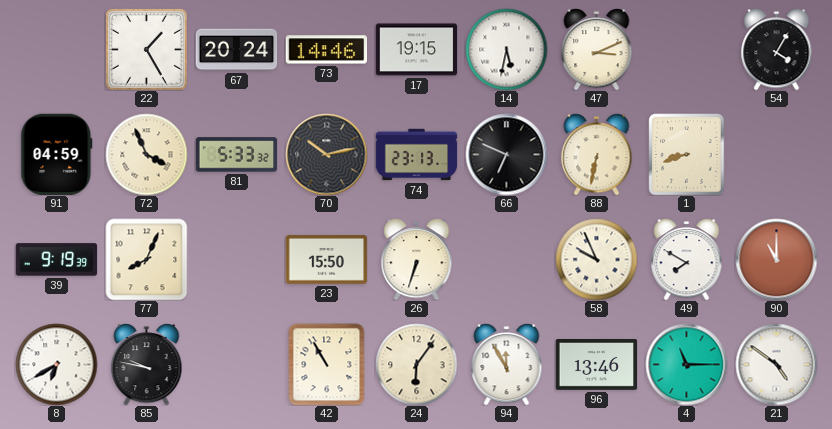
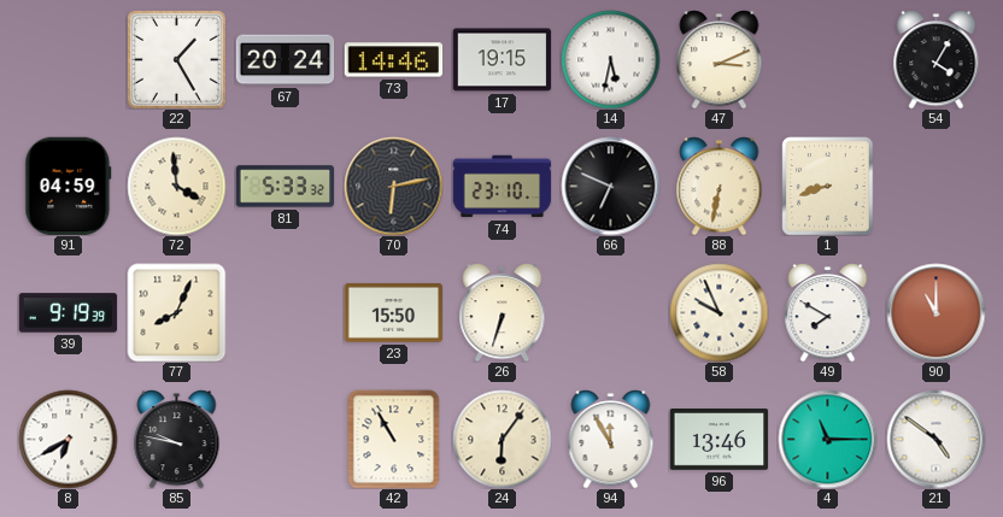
72: 3:56 -> 3:59
70: 10:13 -> 6:13
74: 23:13 -> 23:10
